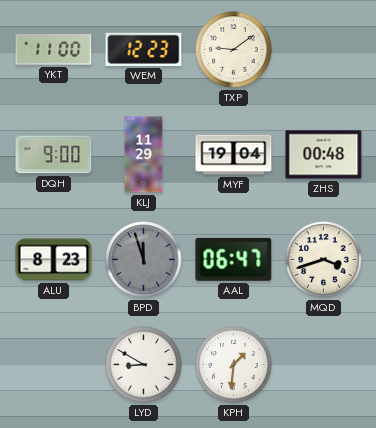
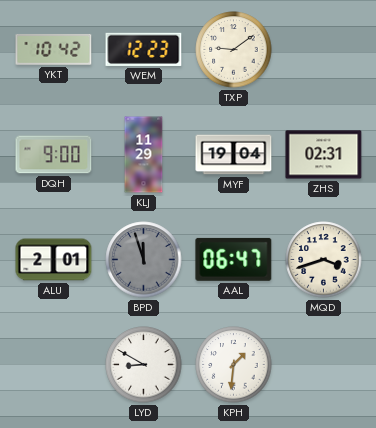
YKT: 11:00 -> 10:42
ZHS: 00:48 -> 02:31
ALU: 8:23 -> 2:01
